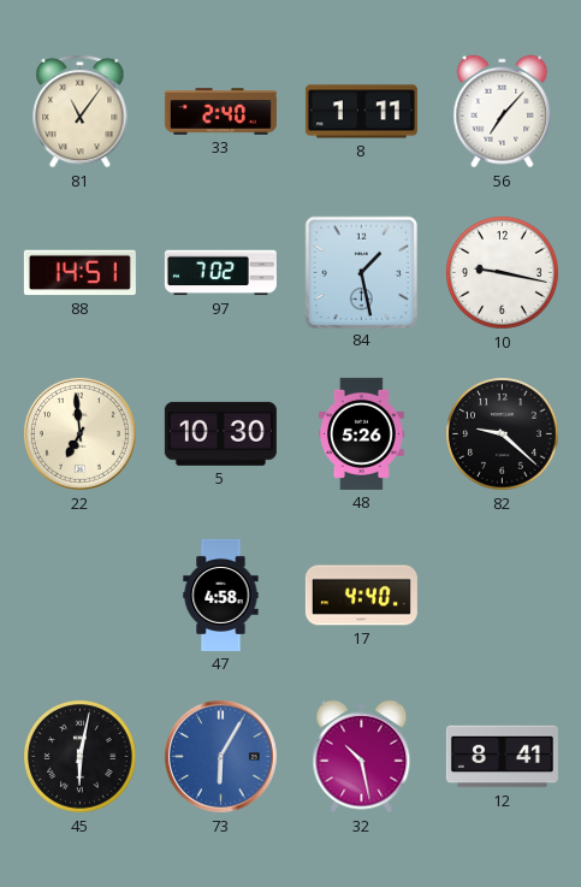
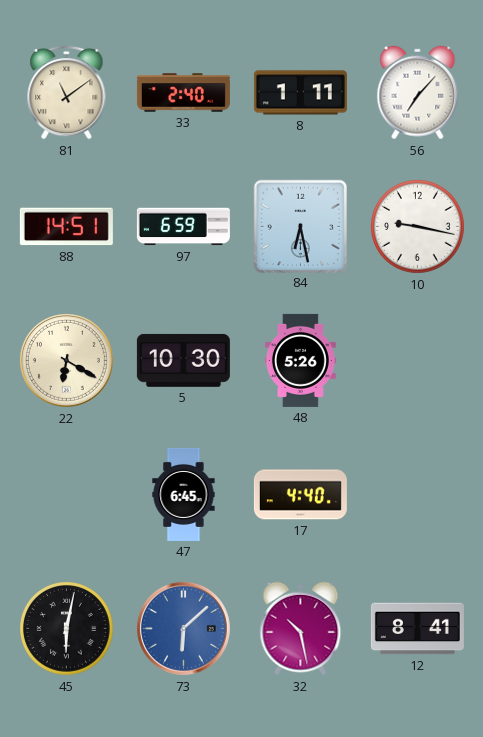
81: 11:06 -> 11:09
97: 7:02 -> 6:59
84: 1:28 -> 6:28
22: 6:59 -> 6:20
82: 9:22 -> none
47: 4:58 -> 6:45
73: 6:05 -> 6:08
